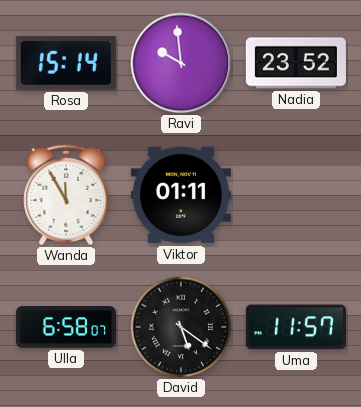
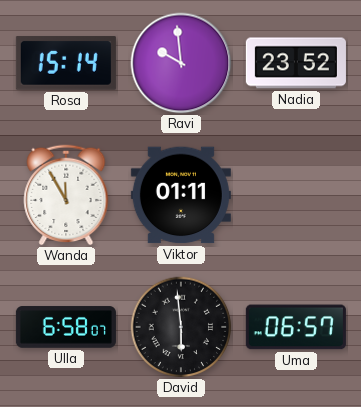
David: 5:21 -> 5:59
Uma: 11:57 -> 06:57
